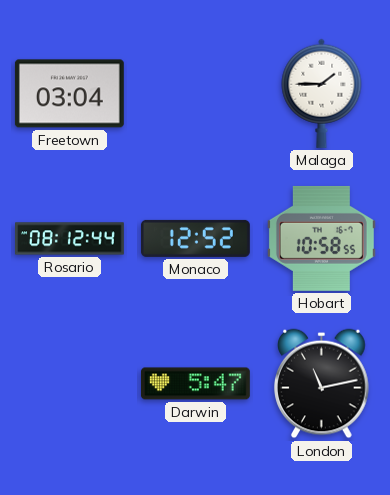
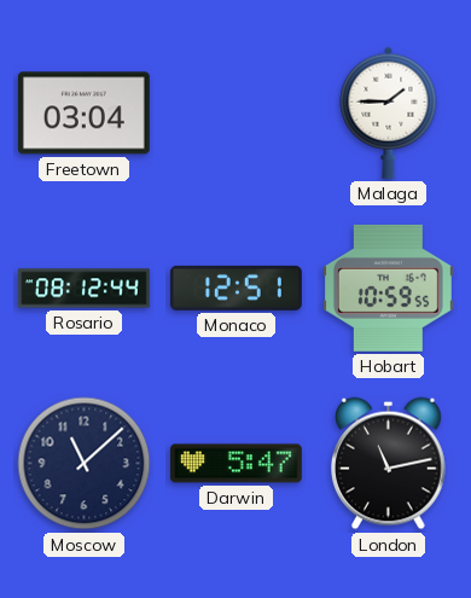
Monaco: 12:52 -> 12:51
Hobart: 10:58 -> 10:59
Moscow: none -> 11:08
